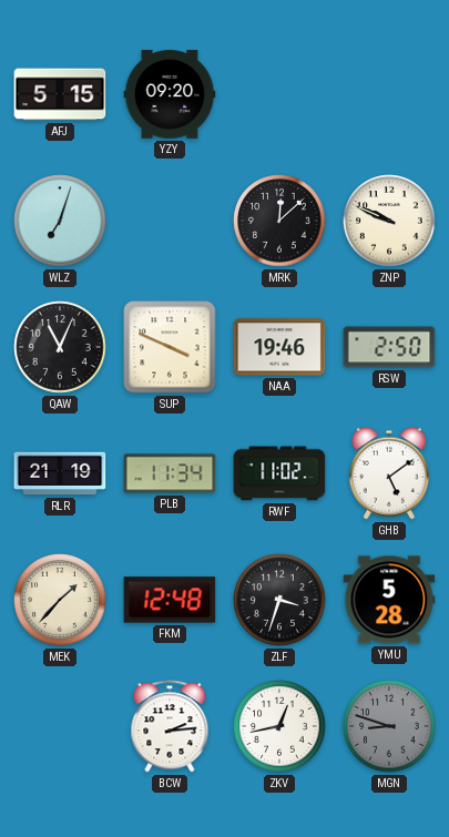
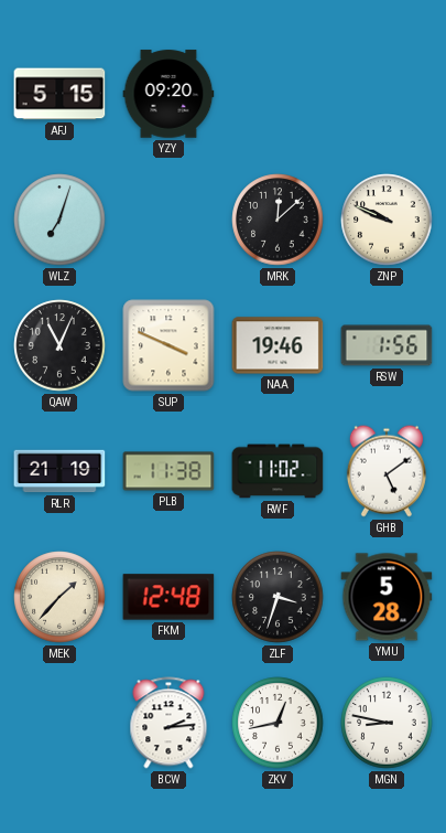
RSW: 2:50 -> 1:56
PLB: 11:34 -> 11:38
MGN: 8:48 -> 8:47
MGN dial: grey -> white
